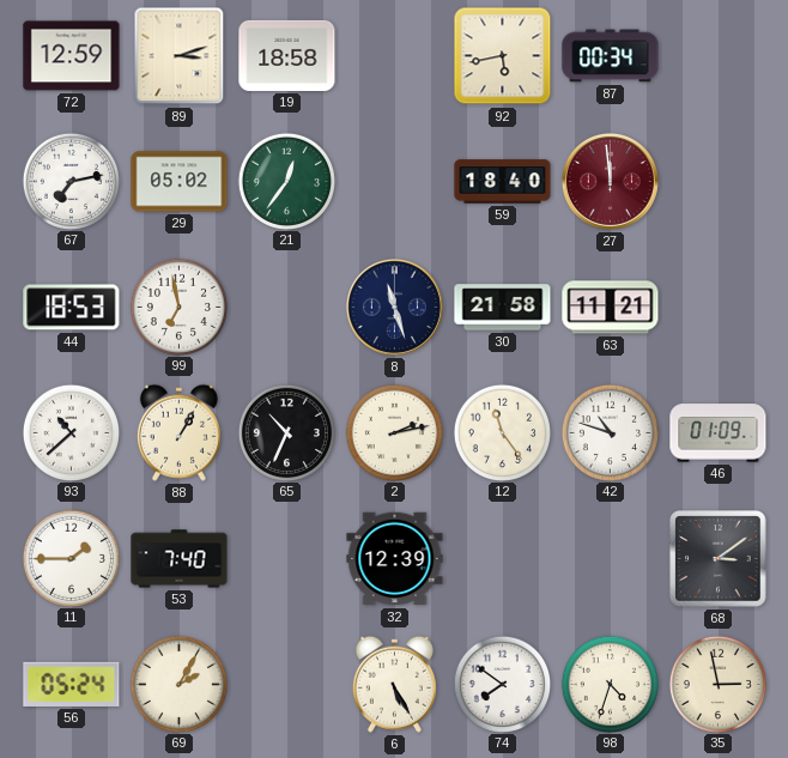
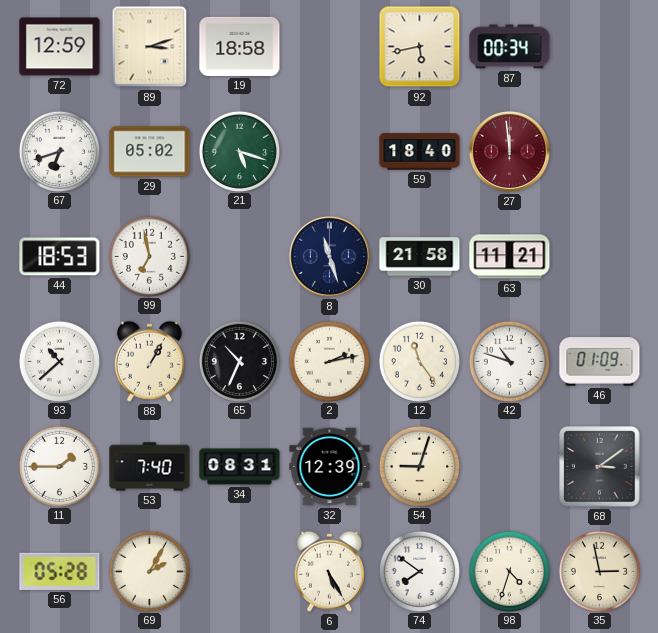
67: 7:13 -> 6:42
21: 12:36 -> 5:18
34: none -> 08:31
54: none -> 9:03
56: 05:24 -> 05:28
